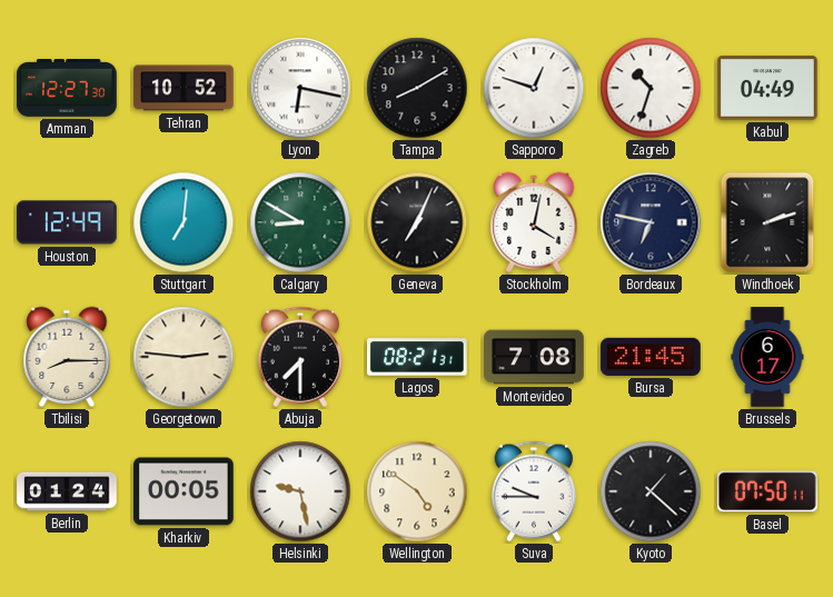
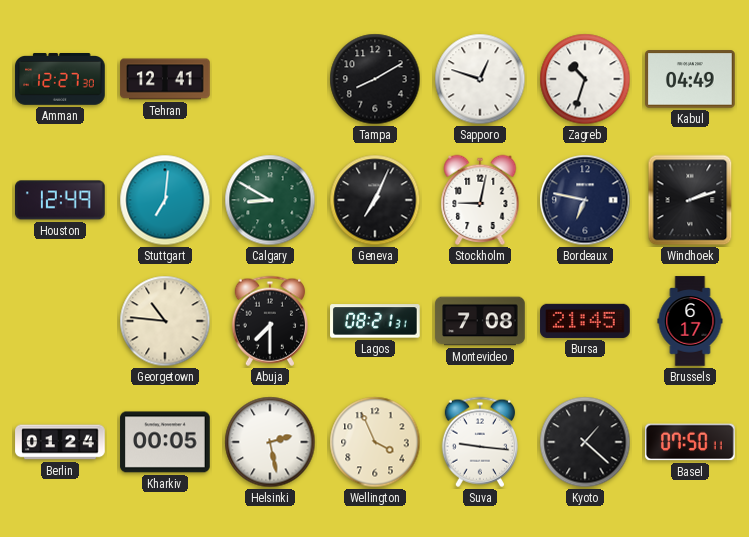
Tehran: 10:52 -> 12:41
Lyon: 6:17 -> none
Stockholm: 4:02 -> 9:02
Tbilisi: 8:15 -> none
Georgetown: 2:46 -> 10:46
Helsinki: 9:28 -> 2:28
Wellington: 4:51 -> 3:56
Suva: 9:45 -> 9:16
